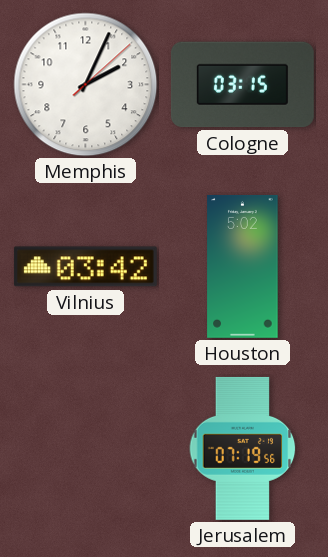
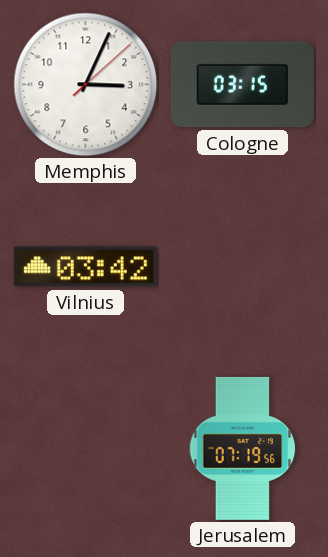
Memphis: 2:04 -> 3:04
Houston: 5:02 -> none
